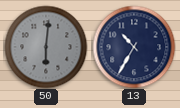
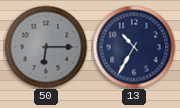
50: 6:01 -> 6:15
